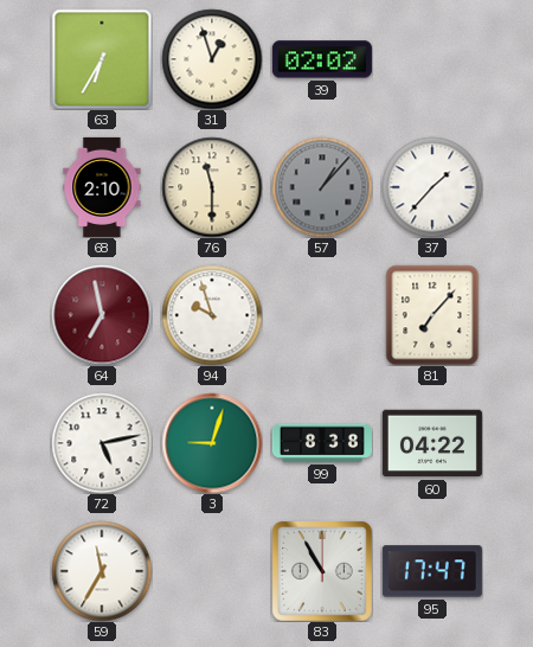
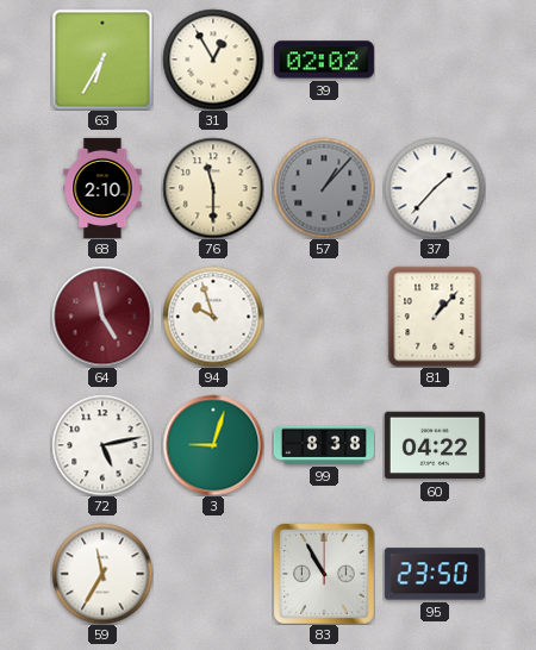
31: 12:57 -> 12:55
64: 6:58 -> 4:58
81: 7:07 -> 1:07
95: 17:47 -> 23:50
